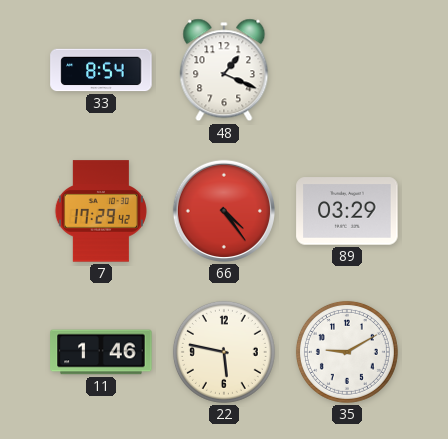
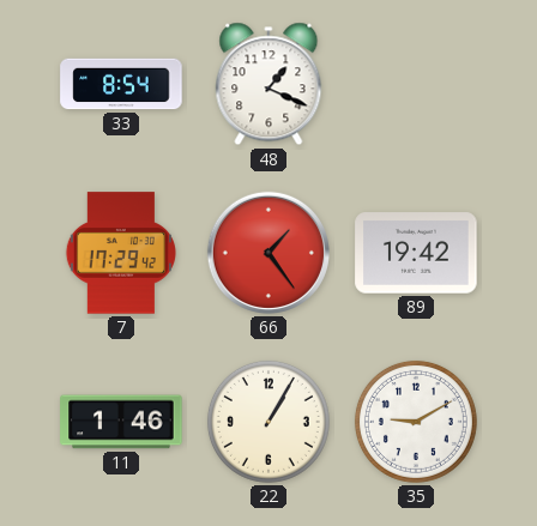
66: 4:24 -> 1:24
89: 03:29 -> 19:42
22: 5:47 -> 1:05
